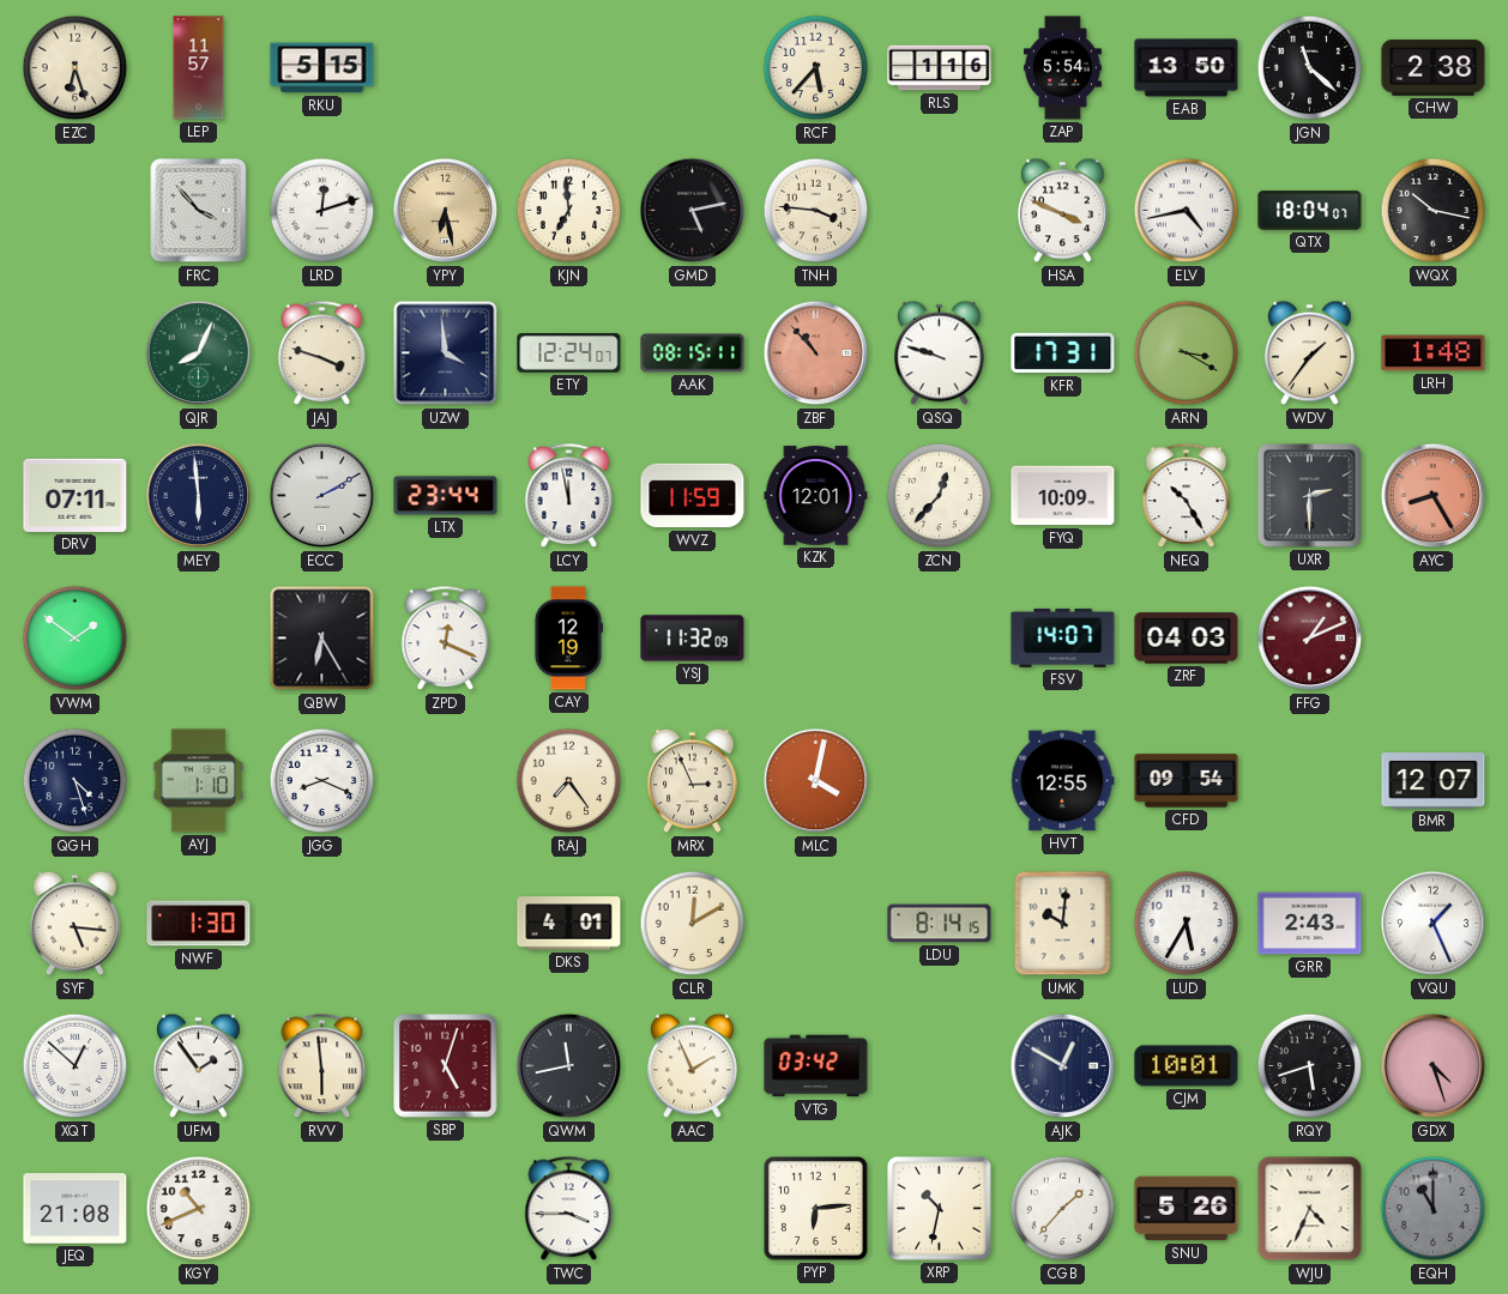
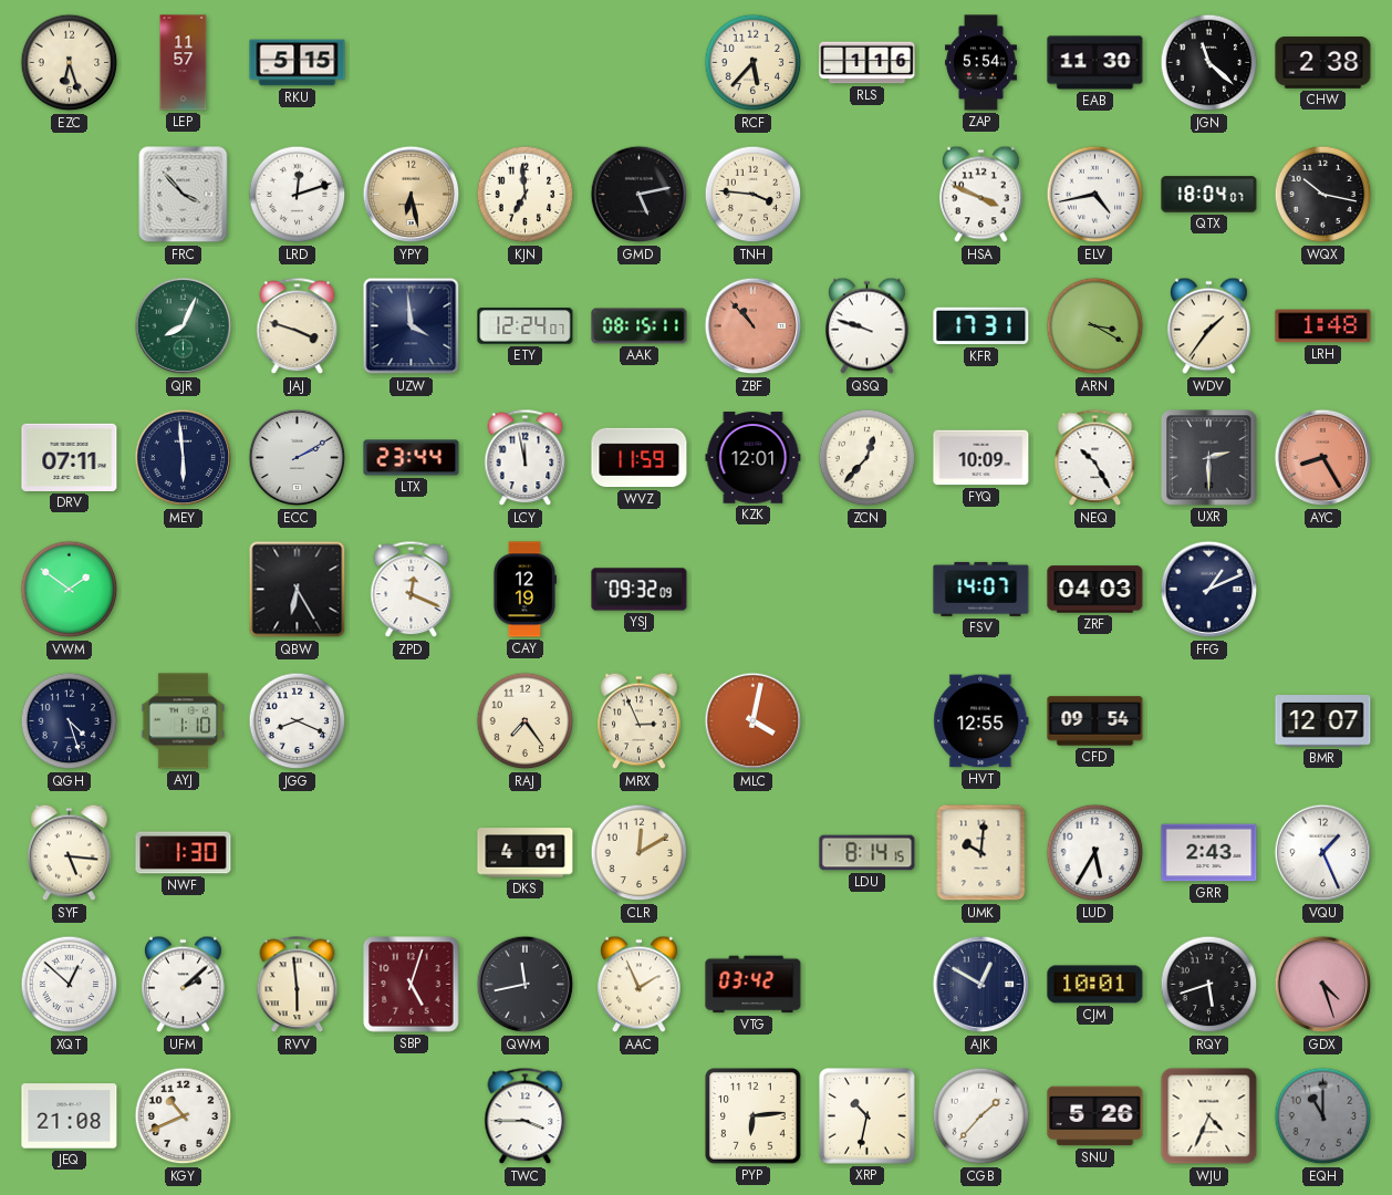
EAB: 13:50 -> 11:30
YSJ: 11:32 -> 09:32
FFG dial: burgundy -> navy
UFM: 1:54 -> 2:08
